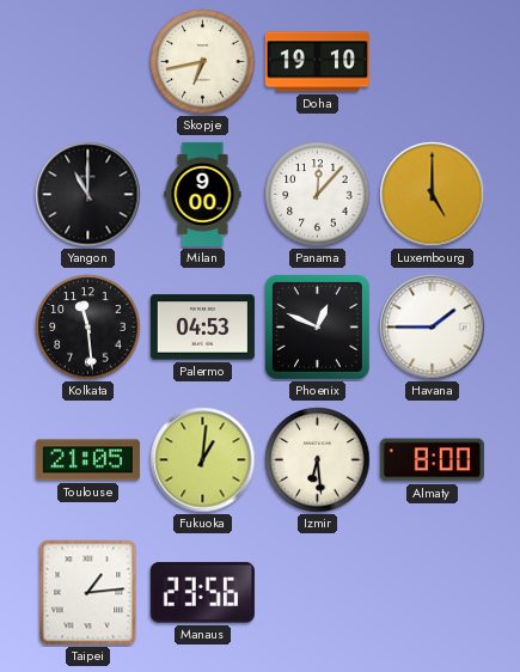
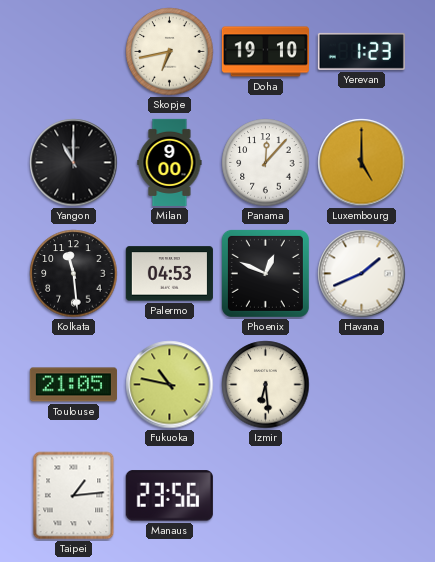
Yerevan: none -> 1:23
Havana: 1:45 -> 1:41
Fukuoka: 1:01 -> 10:47
Almaty: 8:00 -> none
